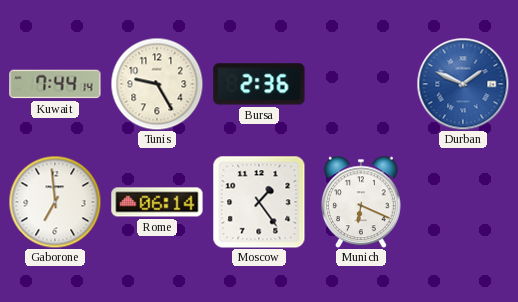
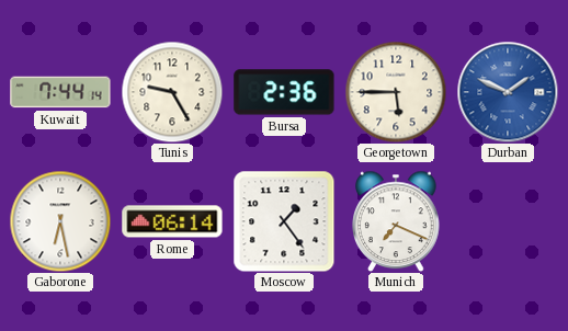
Georgetown: none -> 5:45
Gaborone: 6:59 -> 6:28
Munich: 6:19 -> 7:19
